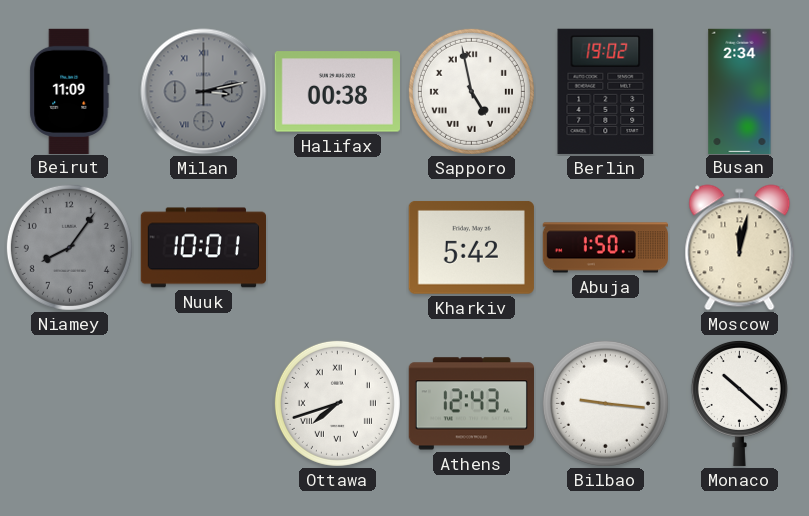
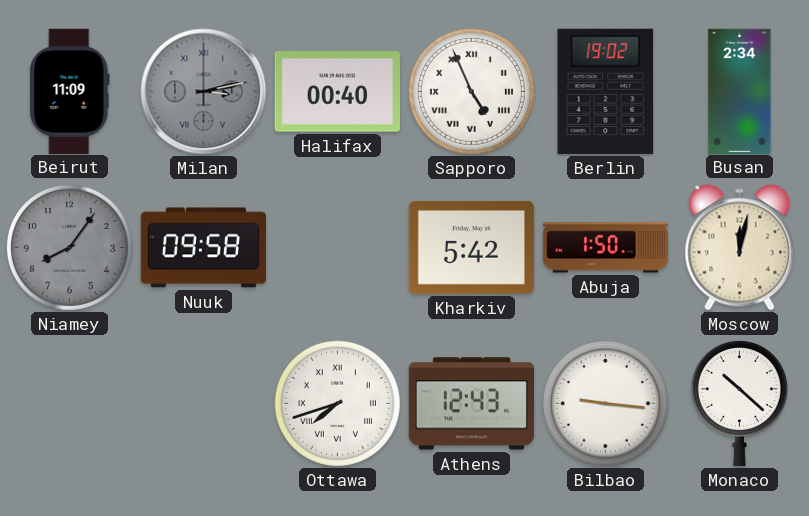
Halifax: 00:38 -> 00:40
Sapporo: 4:58 -> 4:56
Nuuk: 10:01 -> 09:58
